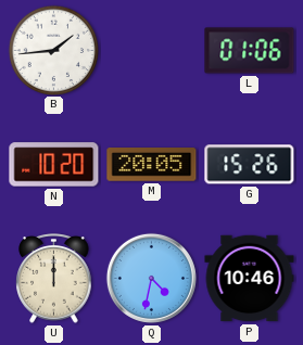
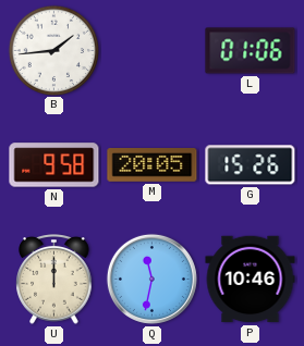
N: 10:20 -> 9:58
Q: 4:32 -> 11:32
